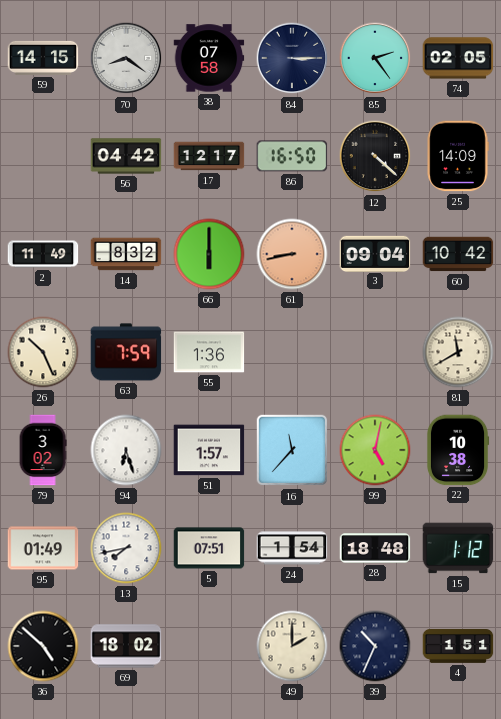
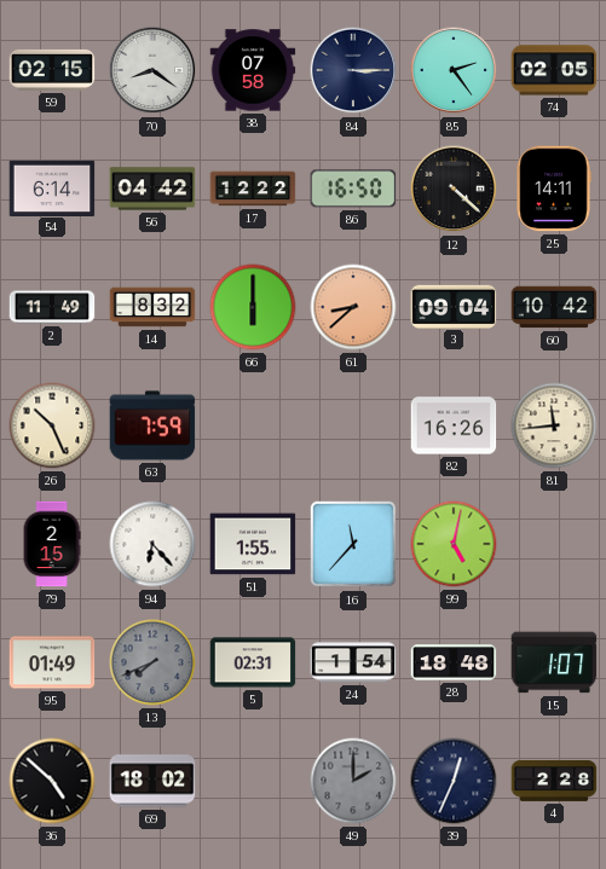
59: 14:15 -> 02:15
54: none -> 6:14
17: 12:17 -> 12:22
25: 14:09 -> 14:11
61: 8:43 -> 8:38
55: 1:36 -> none
82: none -> 16:26
81: 11:40 -> 11:44
79: 3:02 -> 2:15
94: 6:27 -> 6:23
51: 1:57 -> 1:55
22: 10:38 -> none
13: 7:43 -> 7:41
13 dial: white -> grey
5: 07:51 -> 02:31
15: 1:12 -> 1:07
49 dial: cream -> grey
39: 10:34 -> 12:34
4: 1:51 -> 2:28
